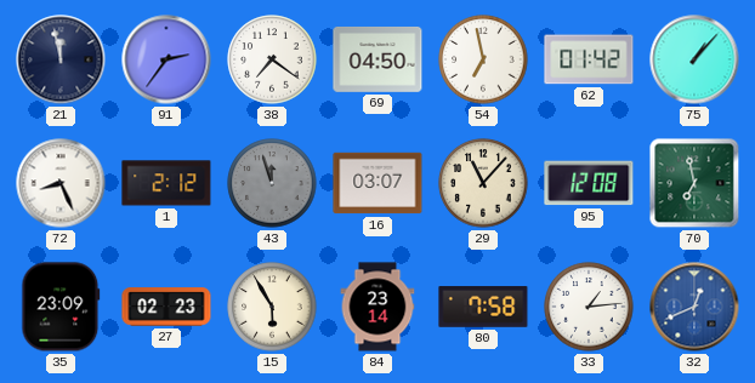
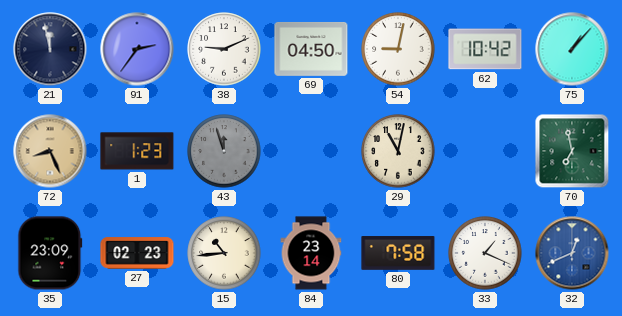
38: 7:21 -> 9:11
54: 6:58 -> 9:02
62: 01:42 -> 10:42
72 dial: white -> champagne
1: 2:12 -> 1:23
16: 03:07 -> none
29: 11:07 -> 11:02
95: 12:08 -> none
15: 5:55 -> 10:44
33: 1:14 -> 1:19
